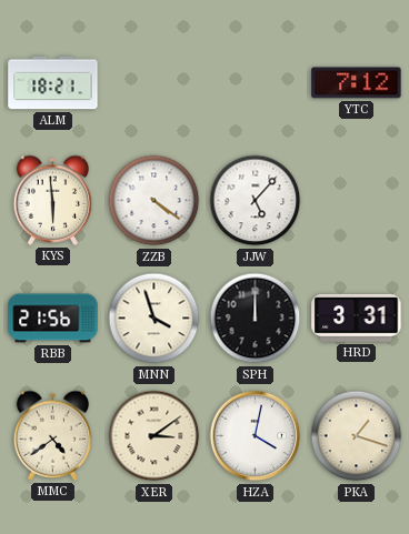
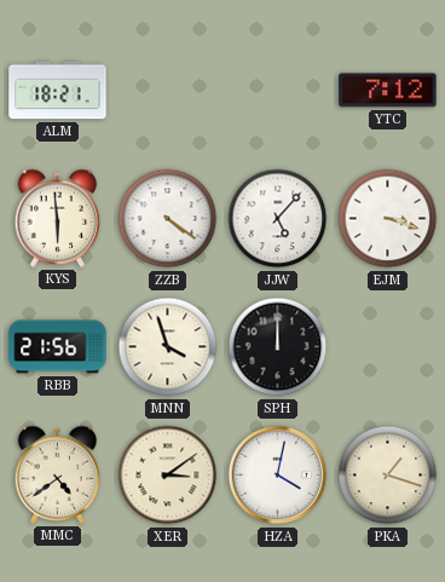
EJM: none -> 3:18
HRD: 3:31 -> none
